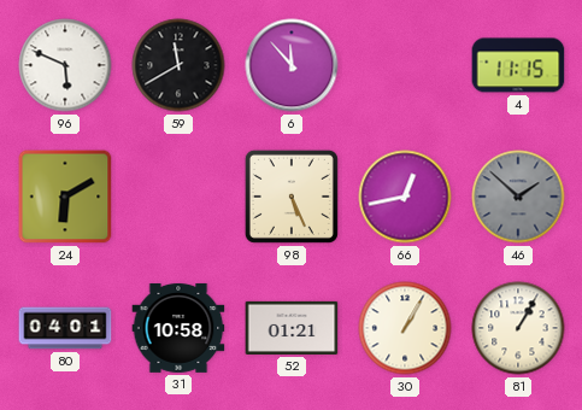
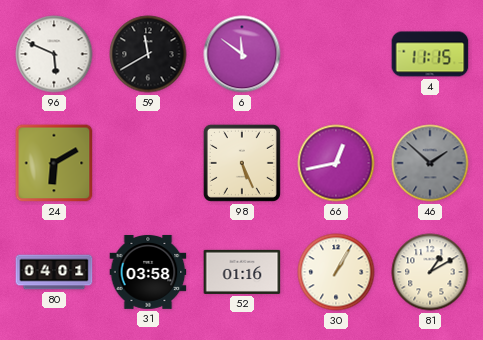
6: 11:53 -> 11:51
31: 10:58 -> 03:58
52: 01:21 -> 01:16
81: 1:05 -> 1:10
